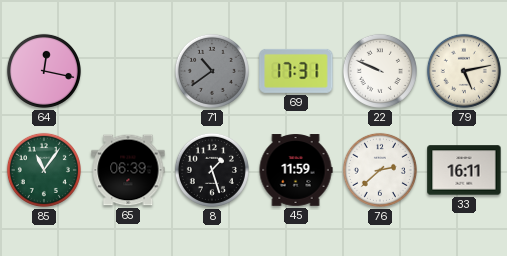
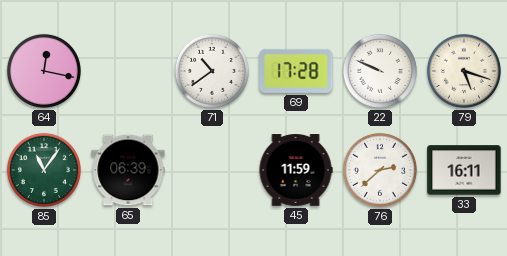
71 dial: grey -> white
69: 17:31 -> 17:28
79: 5:13 -> 5:18
8: 1:27 -> none
